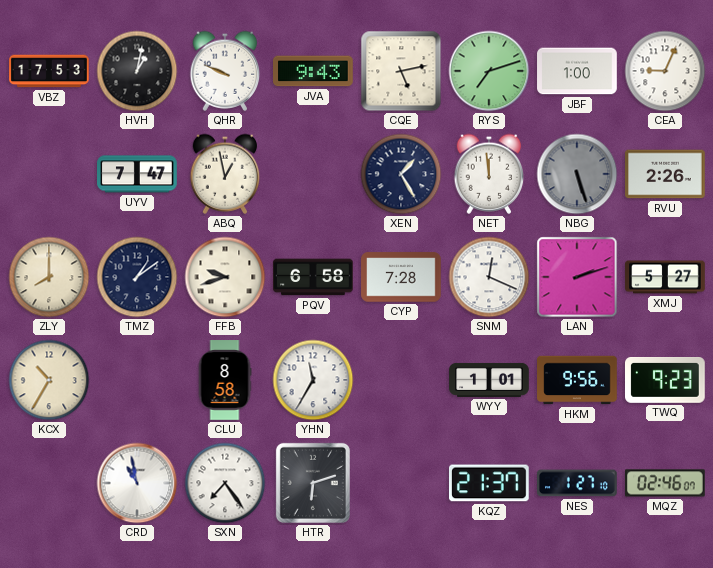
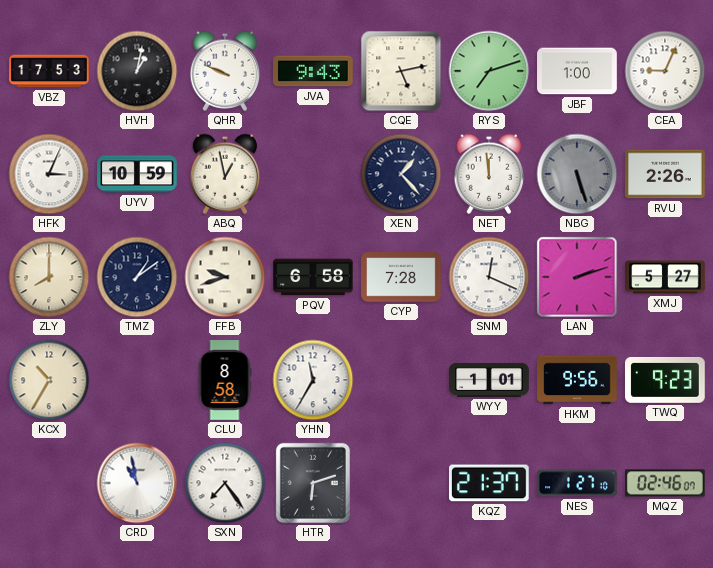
HFK: none -> 3:04
UYV: 7:47 -> 10:59
XEN: 1:25 -> 1:23
